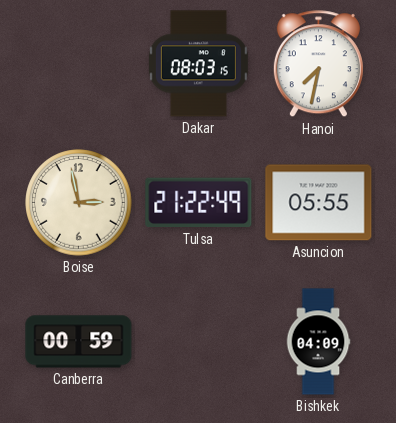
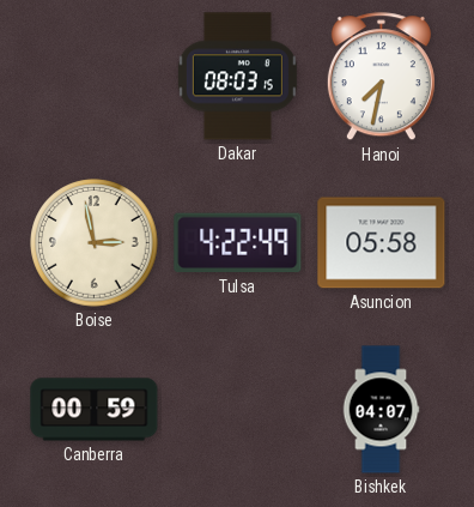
Tulsa: 21:22 -> 4:22
Asuncion: 05:55 -> 05:58
Bishkek: 04:09 -> 04:07
